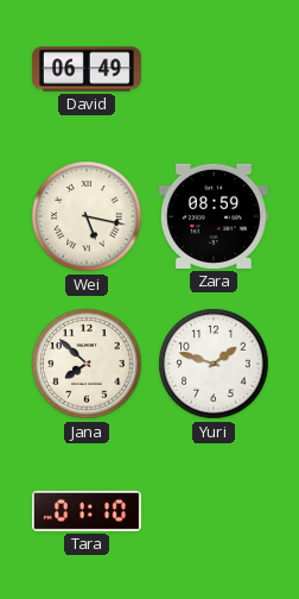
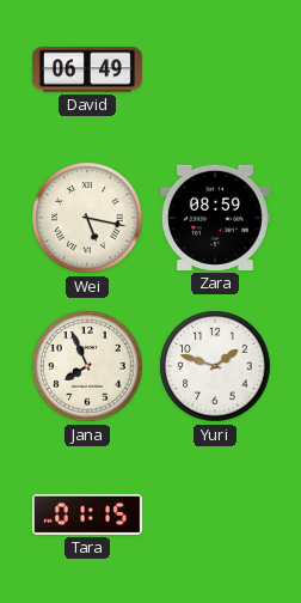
Jana: 7:52 -> 7:56
Tara: 01:10 -> 01:15
